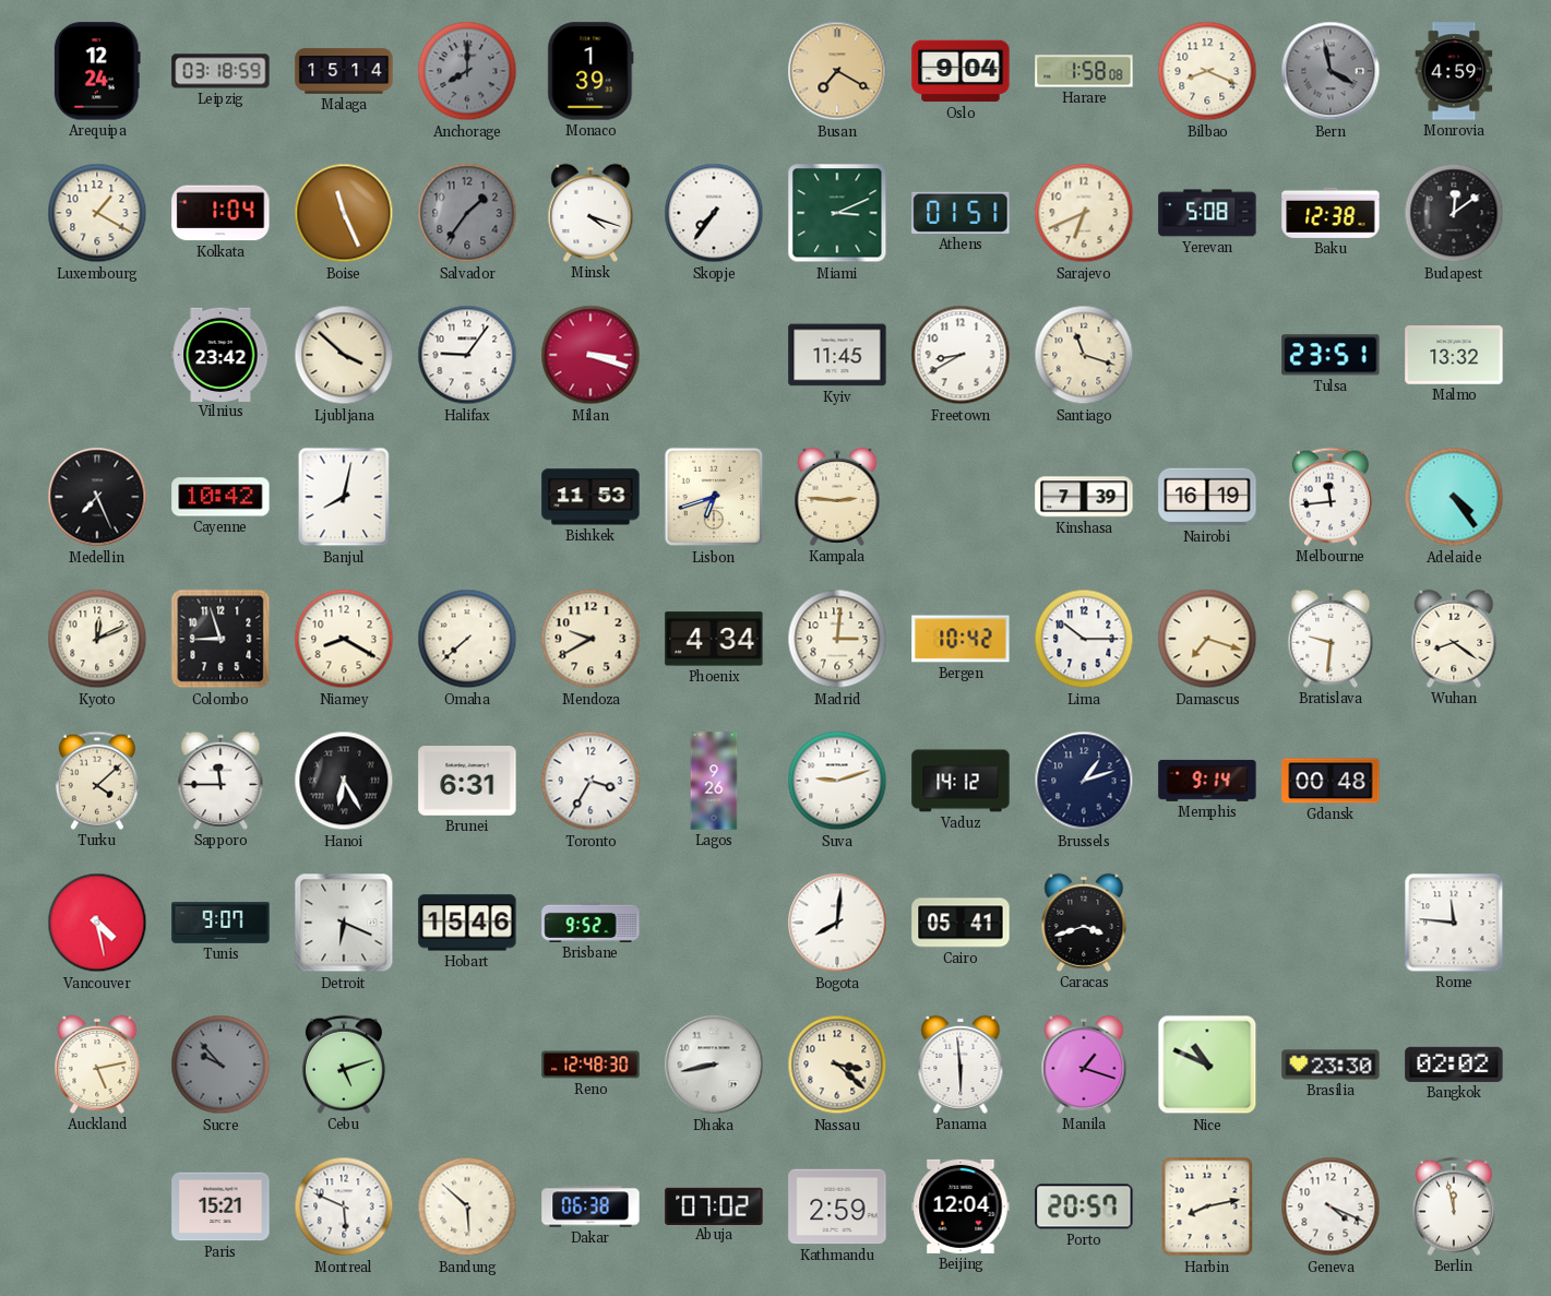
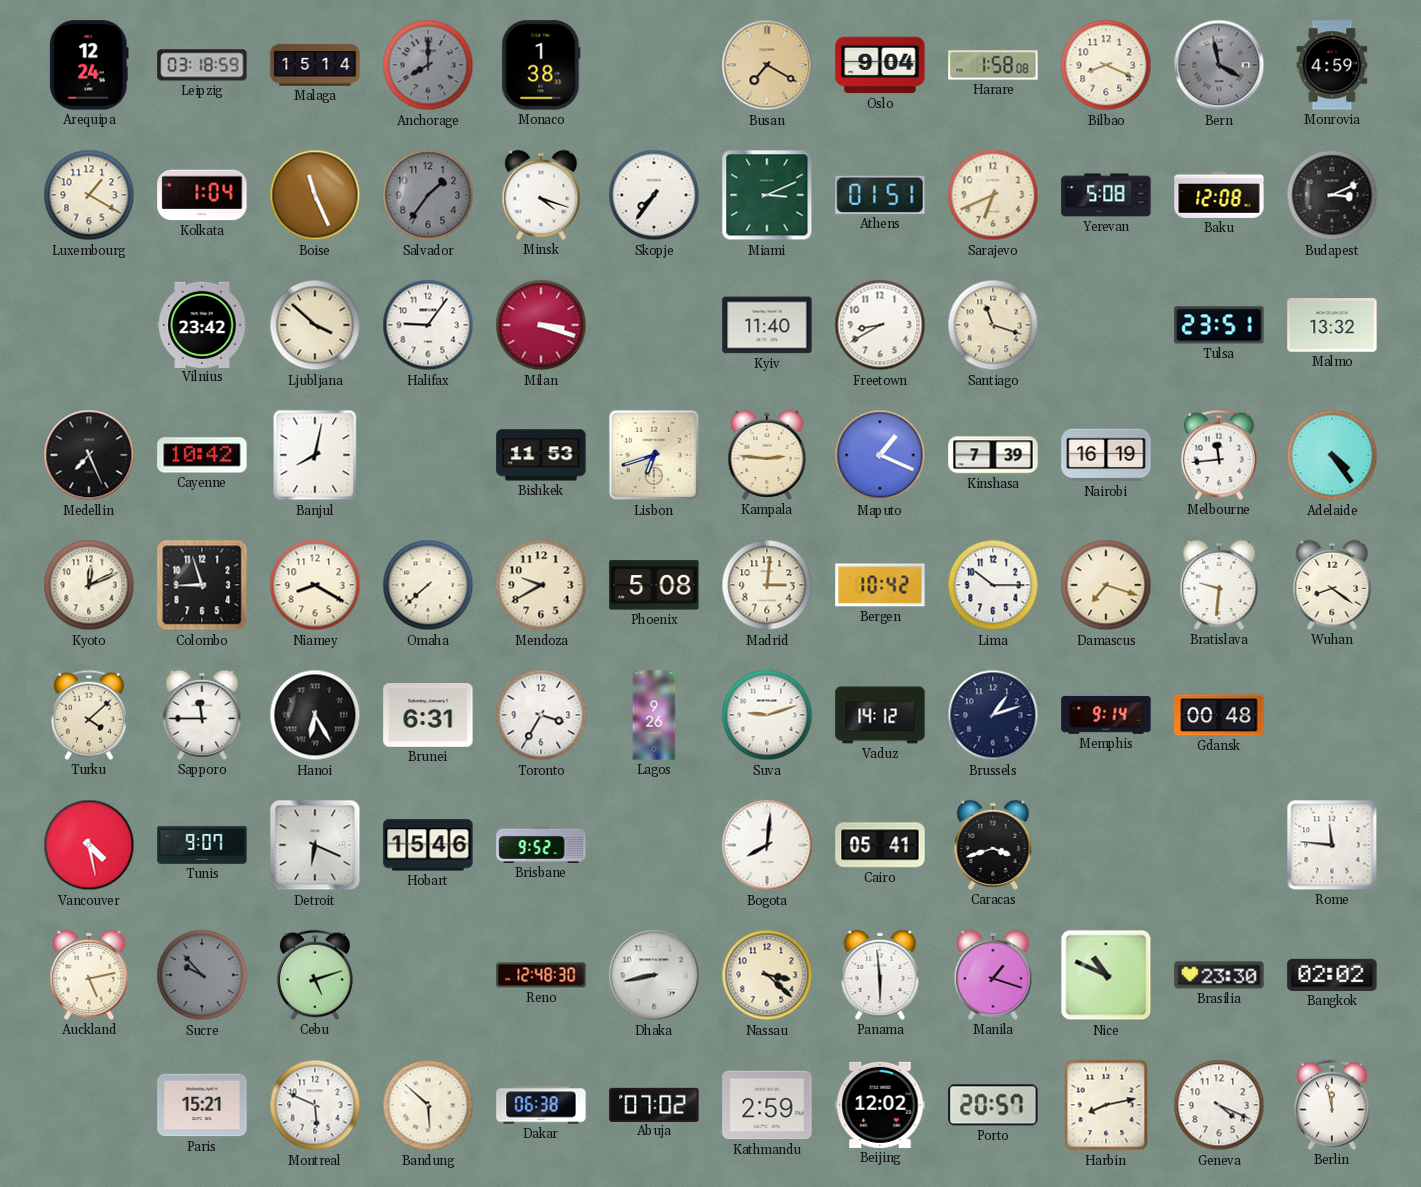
Monaco: 1:39 -> 1:38
Baku: 12:38 -> 12:08
Budapest: 12:09 -> 3:11
Kyiv: 11:45 -> 11:40
Maputo: none -> 1:19
Phoenix: 4:34 -> 5:08
Beijing: 12:04 -> 12:02
